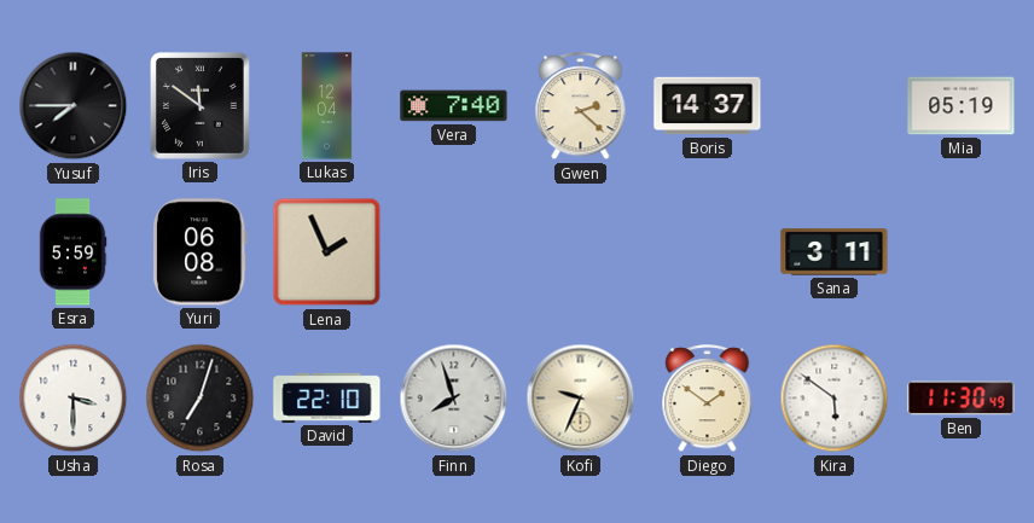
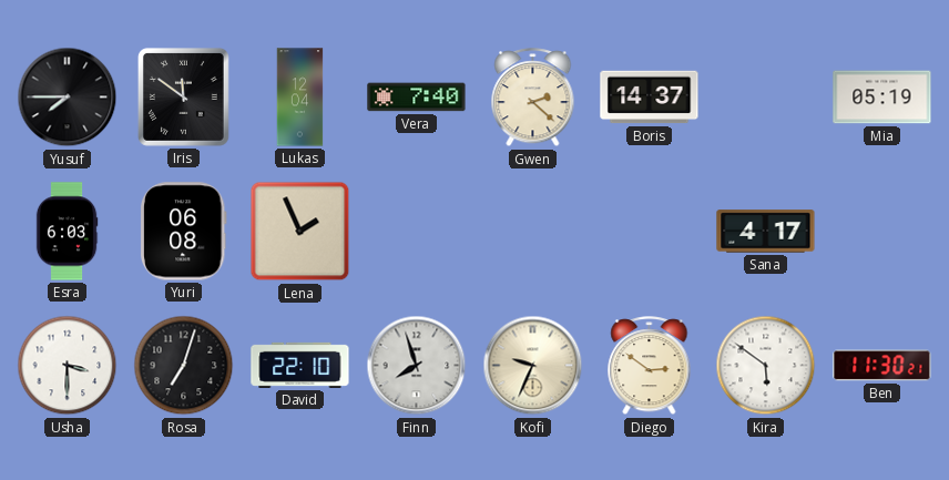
Esra: 5:59 -> 6:03
Sana: 3:11 -> 4:17
Diego: 1:51 -> 2:51
Ben: 11:30:49 -> 11:30:21
